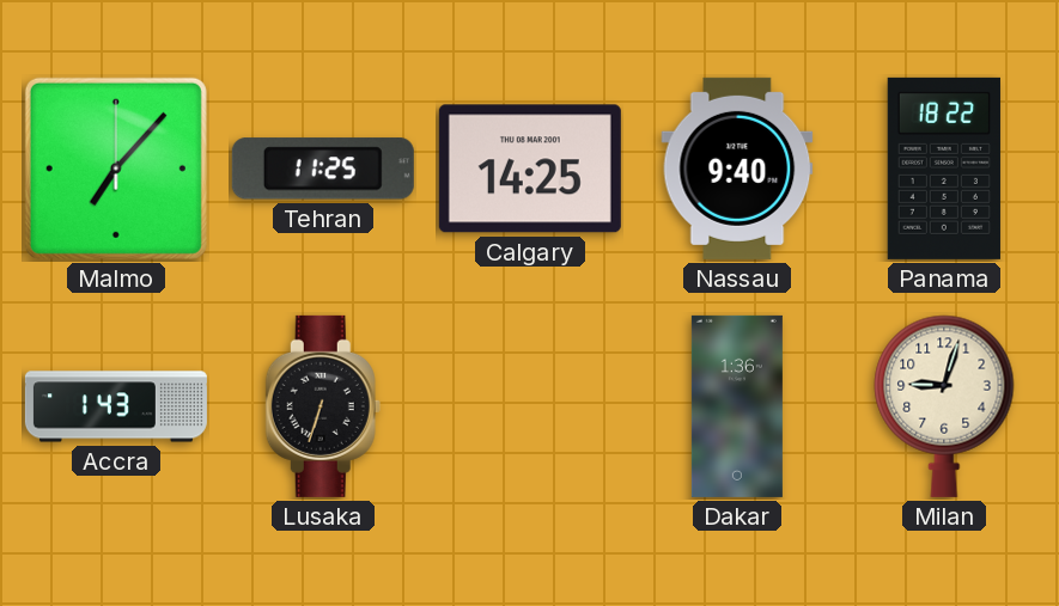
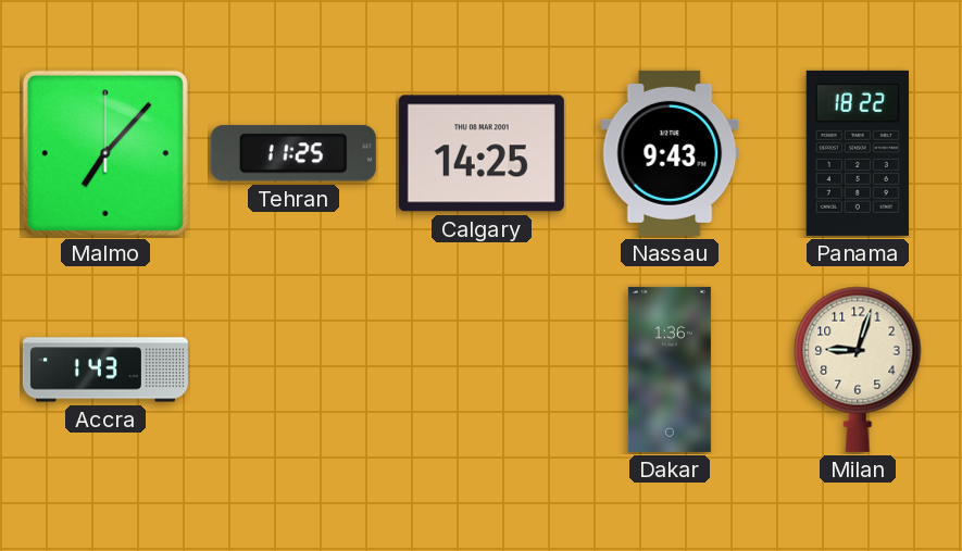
Nassau: 9:40 -> 9:43
Lusaka: 6:33 -> none
